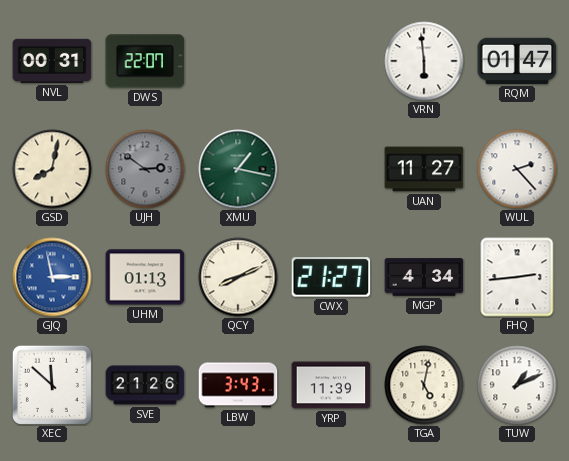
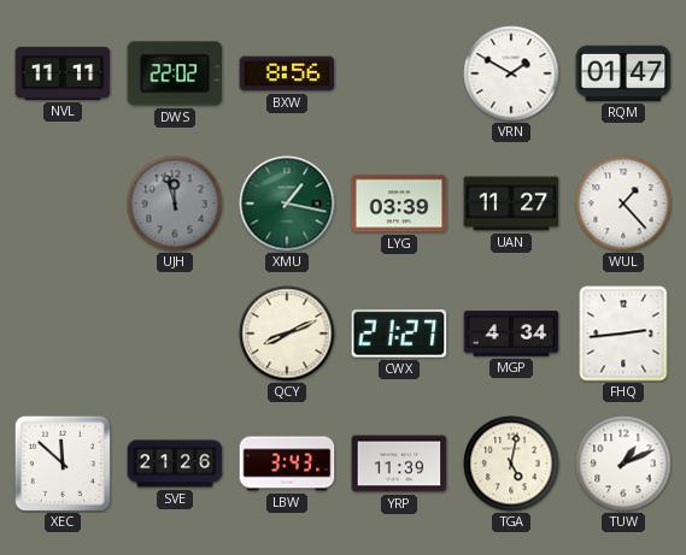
NVL: 00:31 -> 11:11
DWS: 22:07 -> 22:02
BXW: none -> 8:56
VRN: 5:59 -> 1:50
GSD: 8:02 -> none
UJH: 2:51 -> 11:57
LYG: none -> 03:39
WUL: 2:23 -> 1:23
GJQ: 2:58 -> none
UHM: 01:13 -> none
